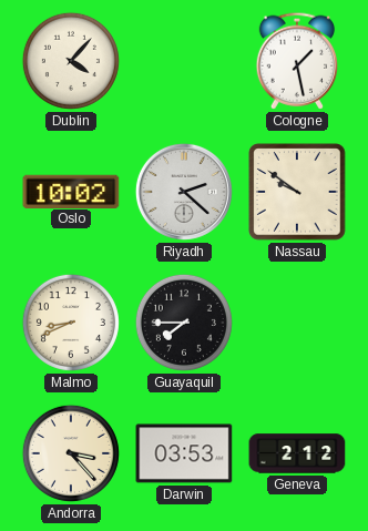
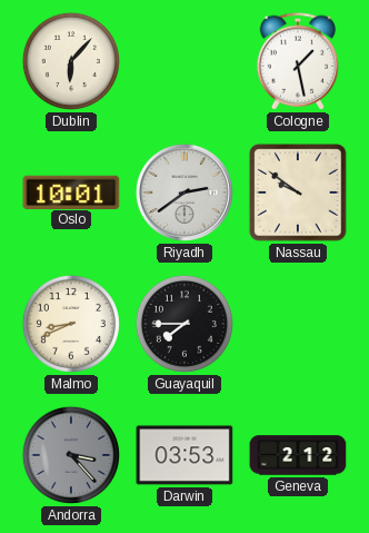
Dublin: 4:07 -> 6:07
Oslo: 10:02 -> 10:01
Riyadh: 2:22 -> 2:39
Andorra dial: cream -> grey
